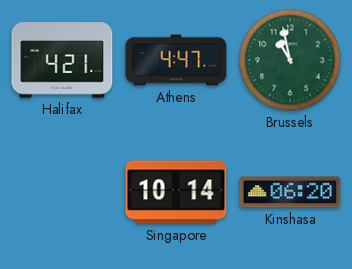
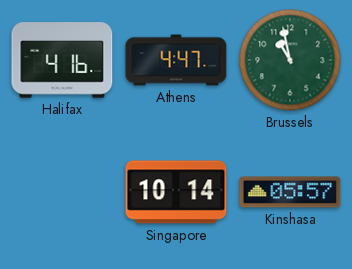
Halifax: 4:21 -> 4:16
Kinshasa: 06:20 -> 05:57
